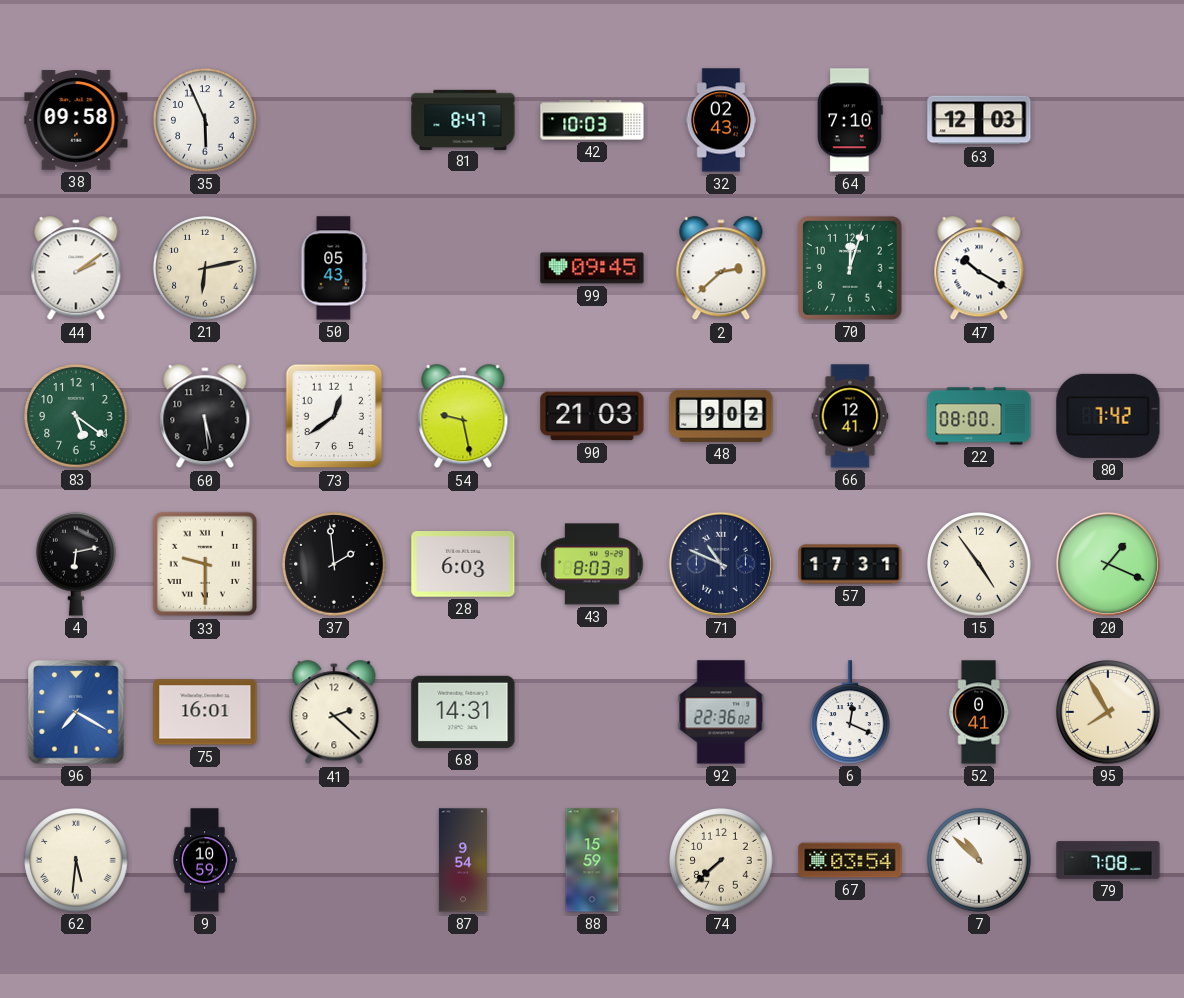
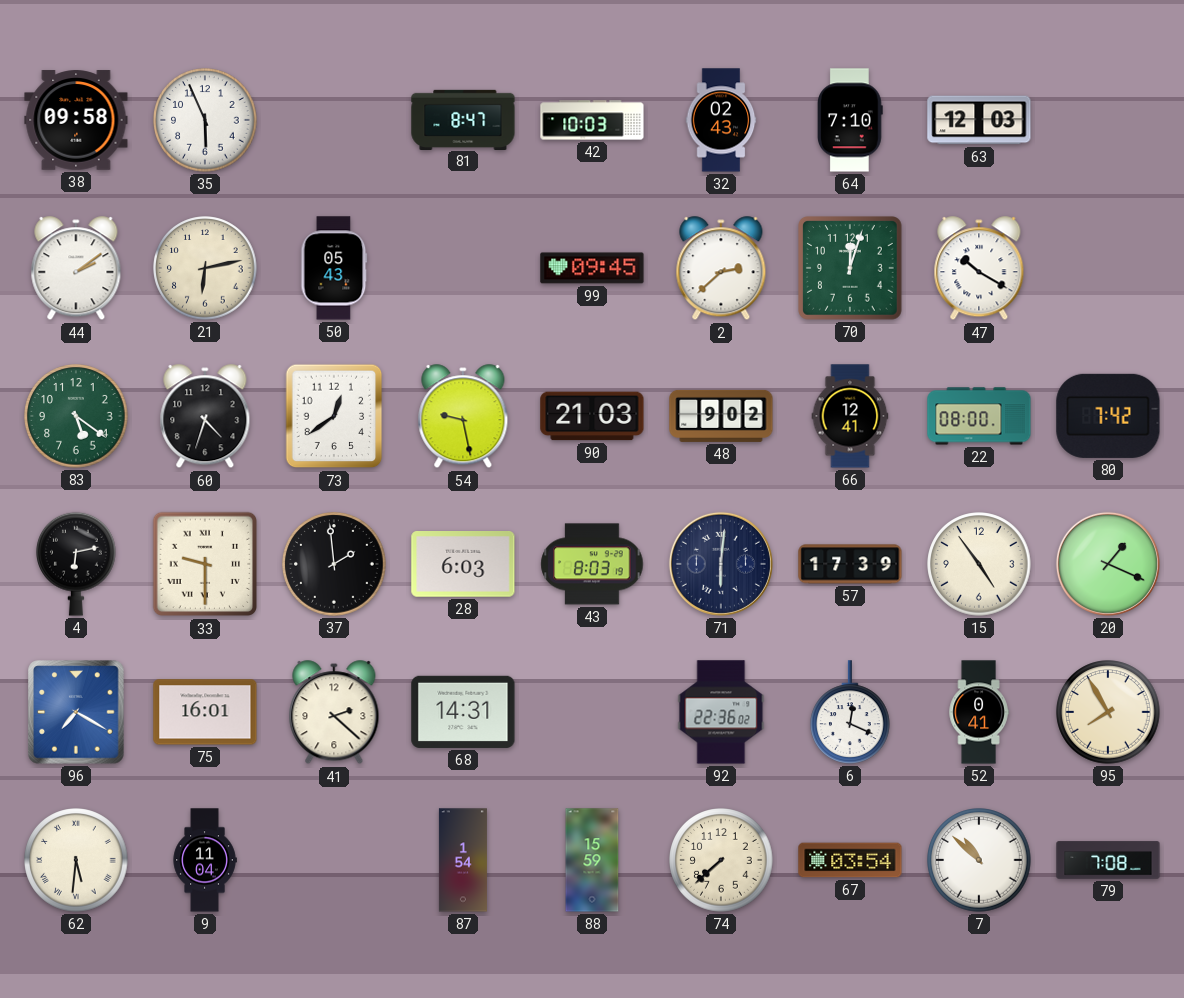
60: 5:29 -> 4:33
71: 10:49 -> 6:01
57: 17:31 -> 17:39
9: 10:59 -> 11:04
87: 9:54 -> 1:54
